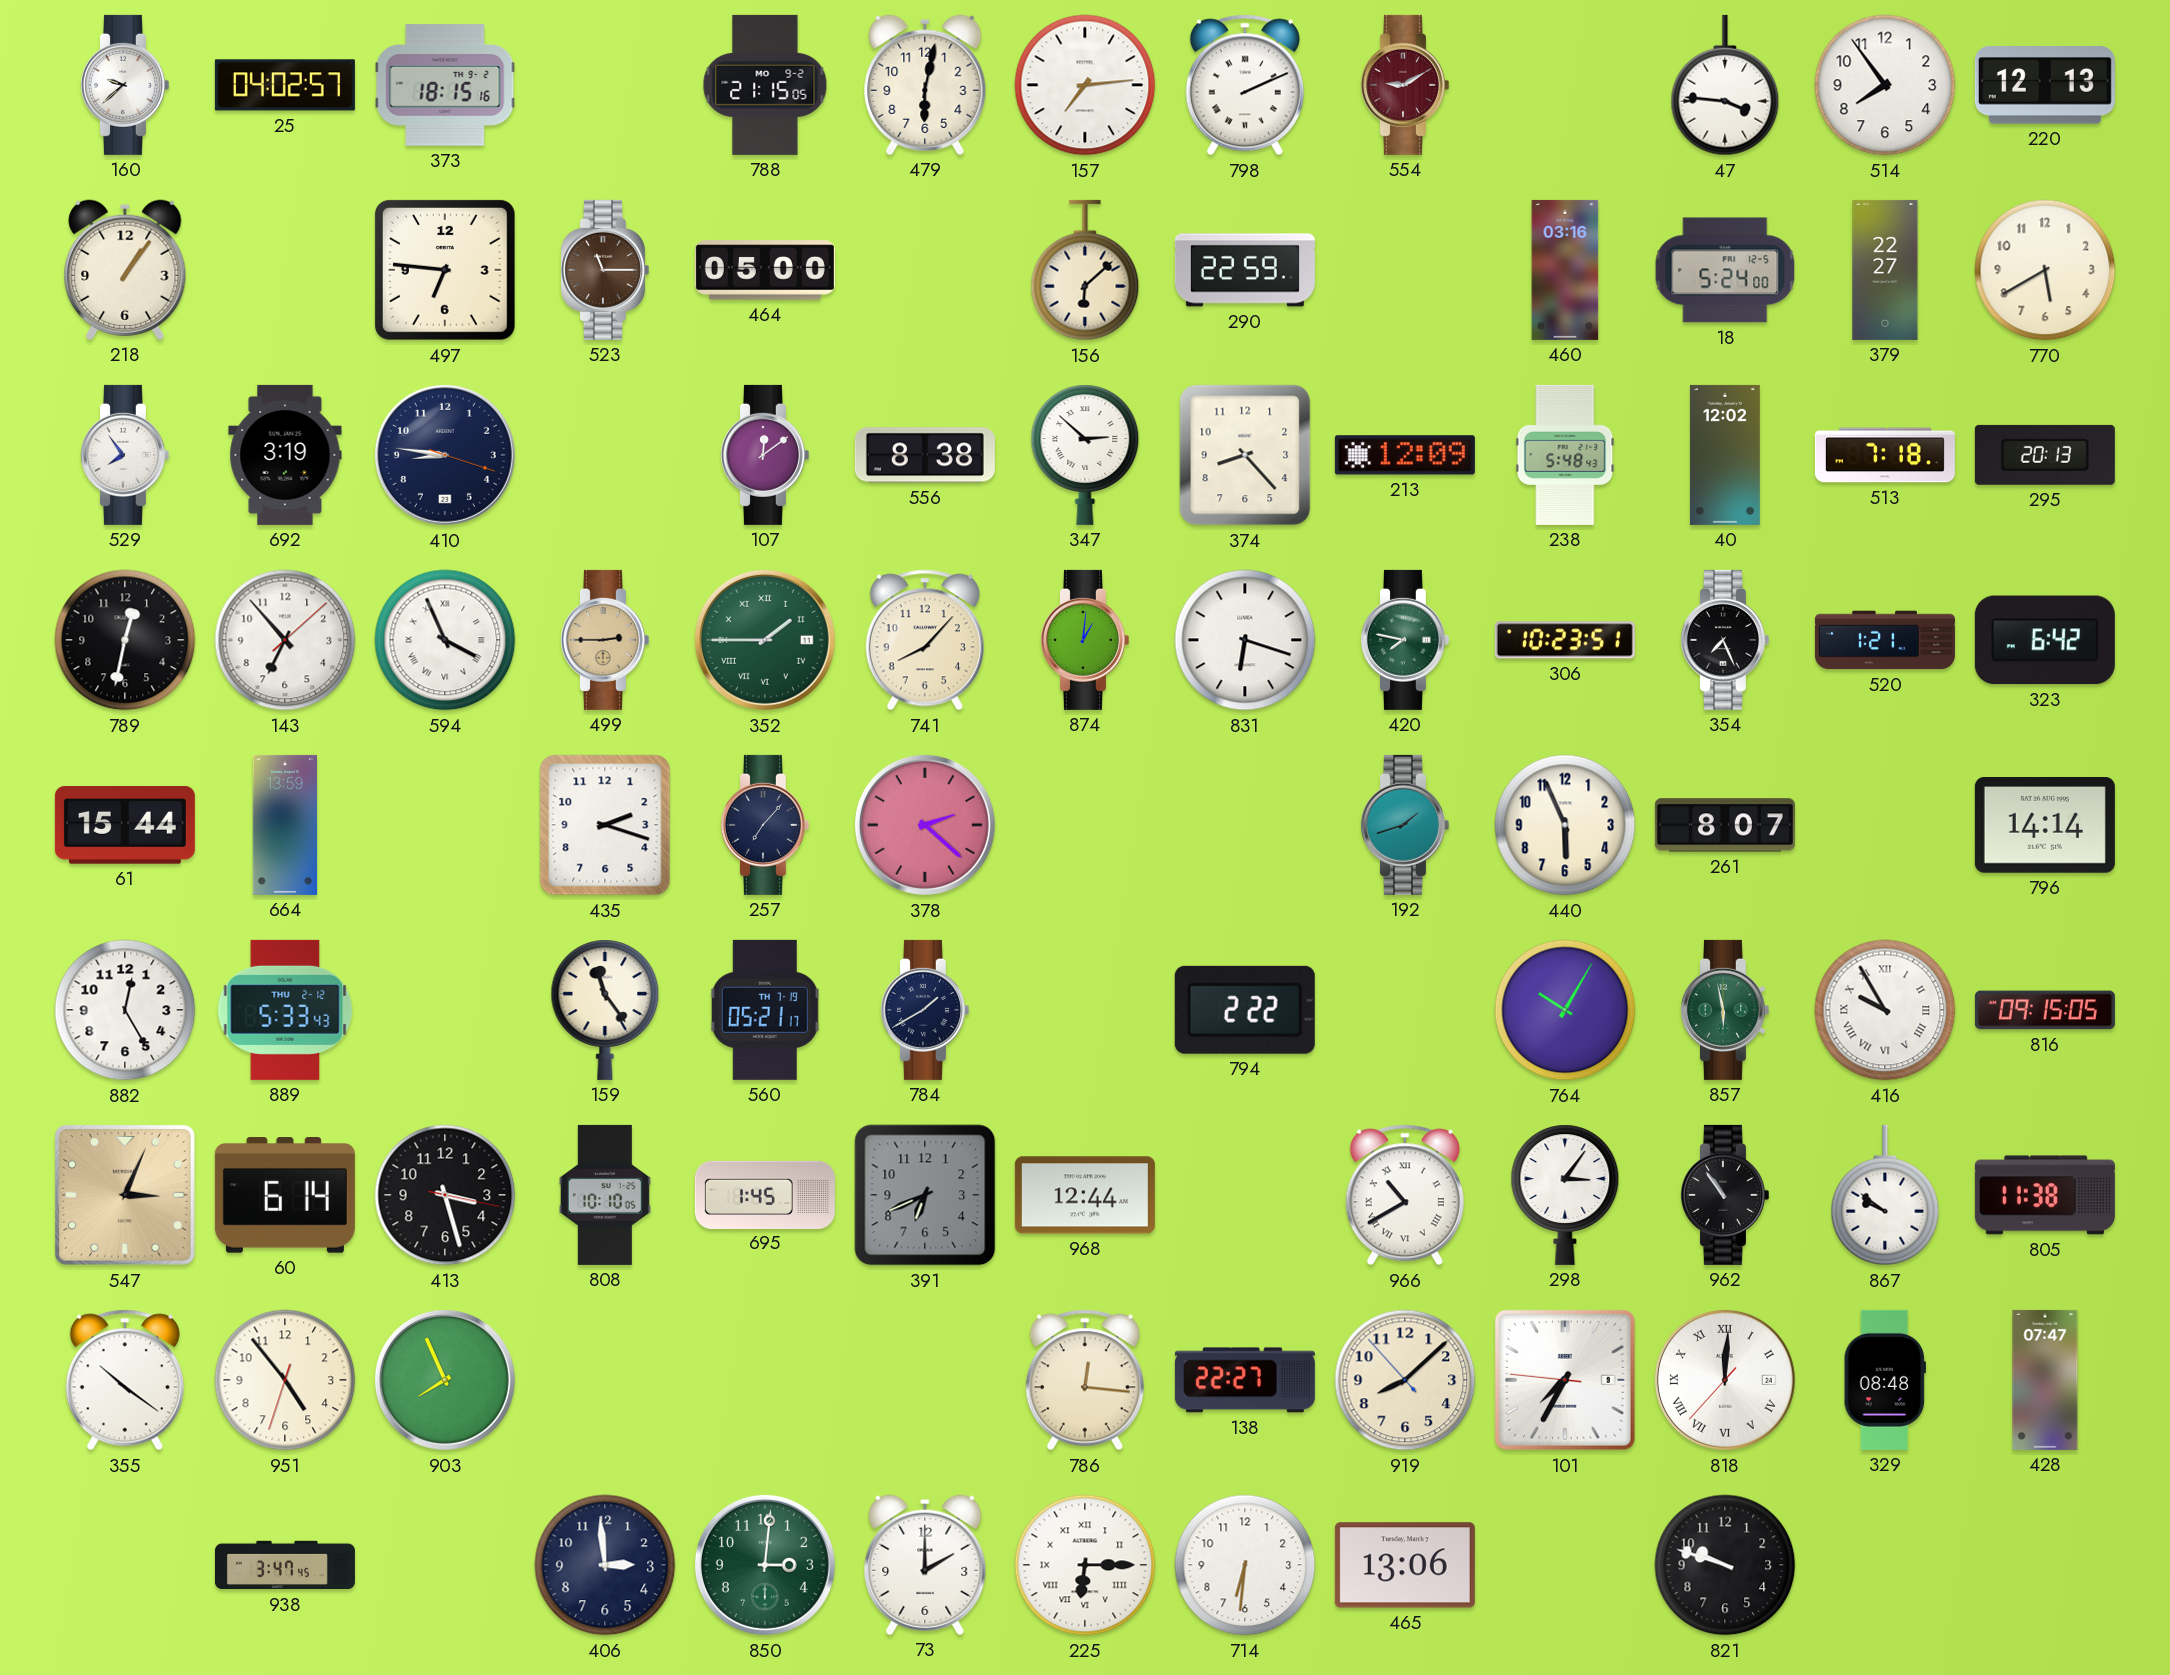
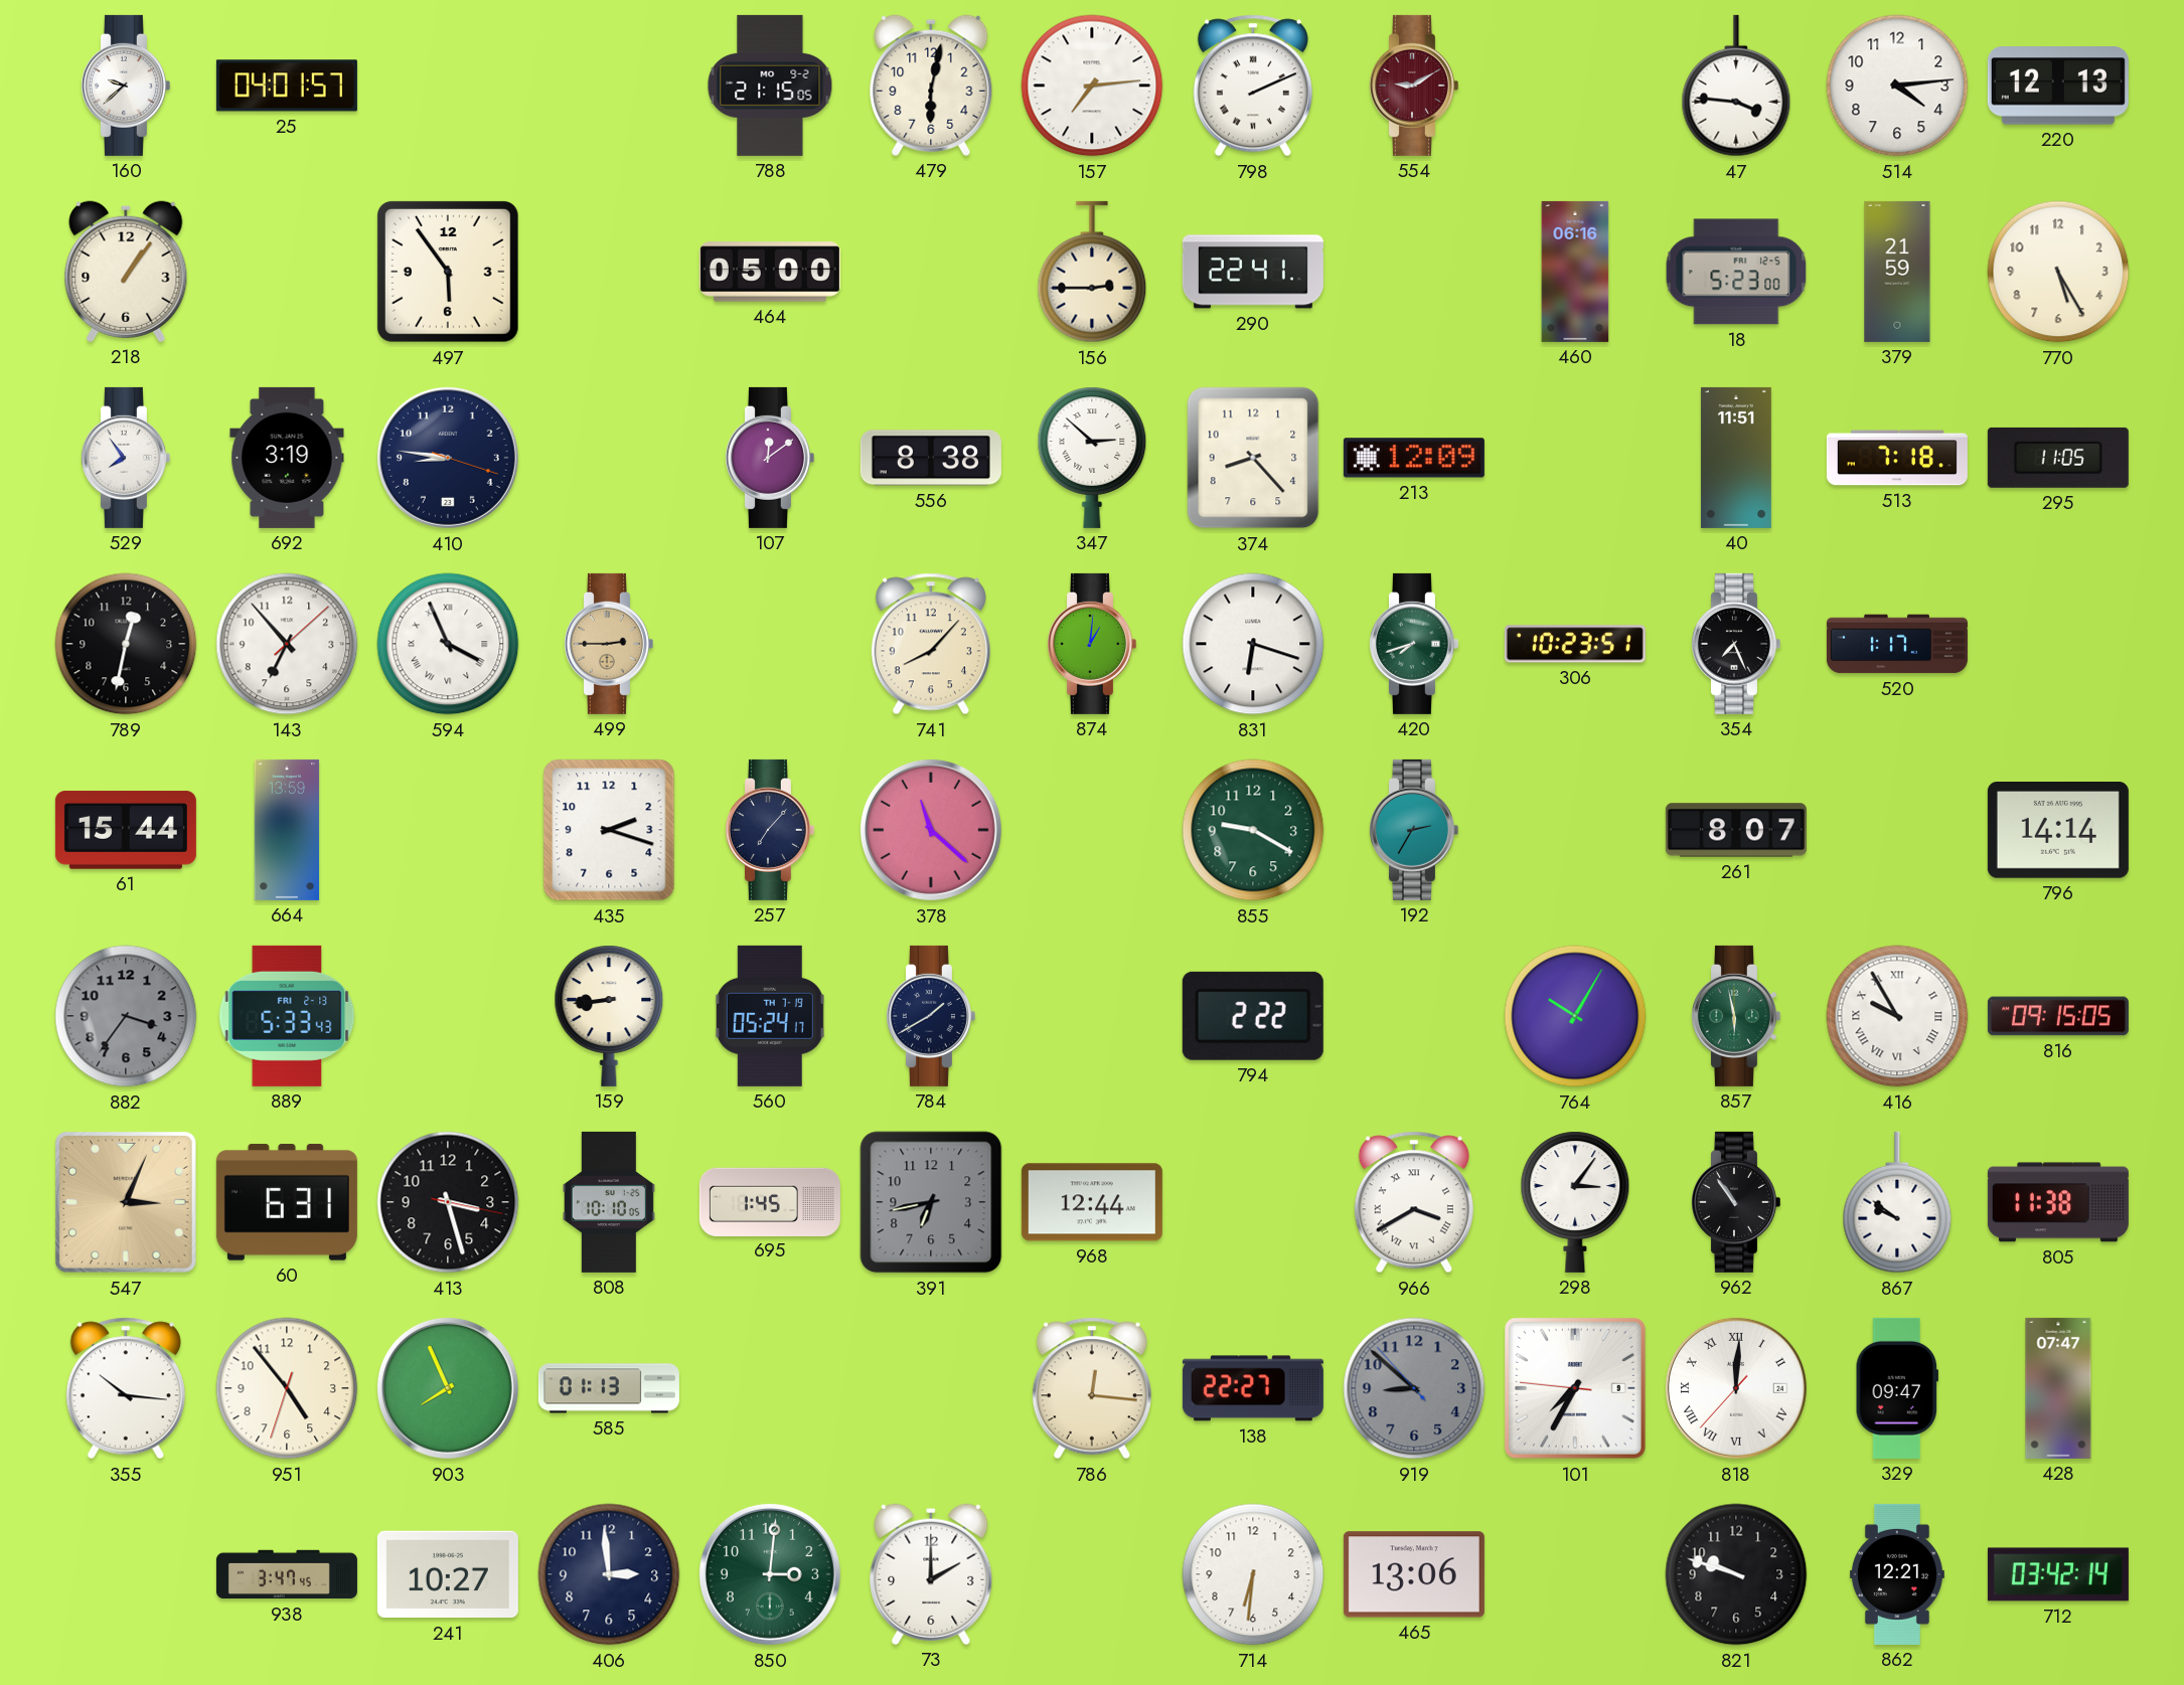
25: 04:02 -> 04:01
373: 18:15 -> none
514: 7:54 -> 4:14
497: 6:46 -> 5:54
523: 11:15 -> none
156: 6:08 -> 2:45
290: 22:59 -> 22:41
460: 03:16 -> 06:16
18: 5:24 -> 5:23
379: 22:27 -> 21:59
770: 5:40 -> 5:25
238: 5:48 -> none
40: 12:02 -> 11:51
295: 20:13 -> 11:05
352: 1:45 -> none
420: 7:47 -> 7:42
520: 1:21 -> 1:17
323: 6:42 -> none
378: 2:22 -> 11:22
855: none -> 9:20
192: 1:42 -> 2:35
440: 5:56 -> none
882: 12:25 -> 3:36
882 dial: white -> grey
889 date: THU 2-12 -> FRI 2-13
159: 11:24 -> 8:44
560: 05:21 -> 05:24
60: 6:14 -> 6:31
391: 6:41 -> 6:43
966: 10:40 -> 3:40
355: 10:21 -> 10:16
585: none -> 01:13
919: 8:07 -> 8:51
919 dial: cream -> grey
329: 08:48 -> 09:47
241: none -> 10:27
225: 6:15 -> none
862: none -> 12:21
712: none -> 03:42
